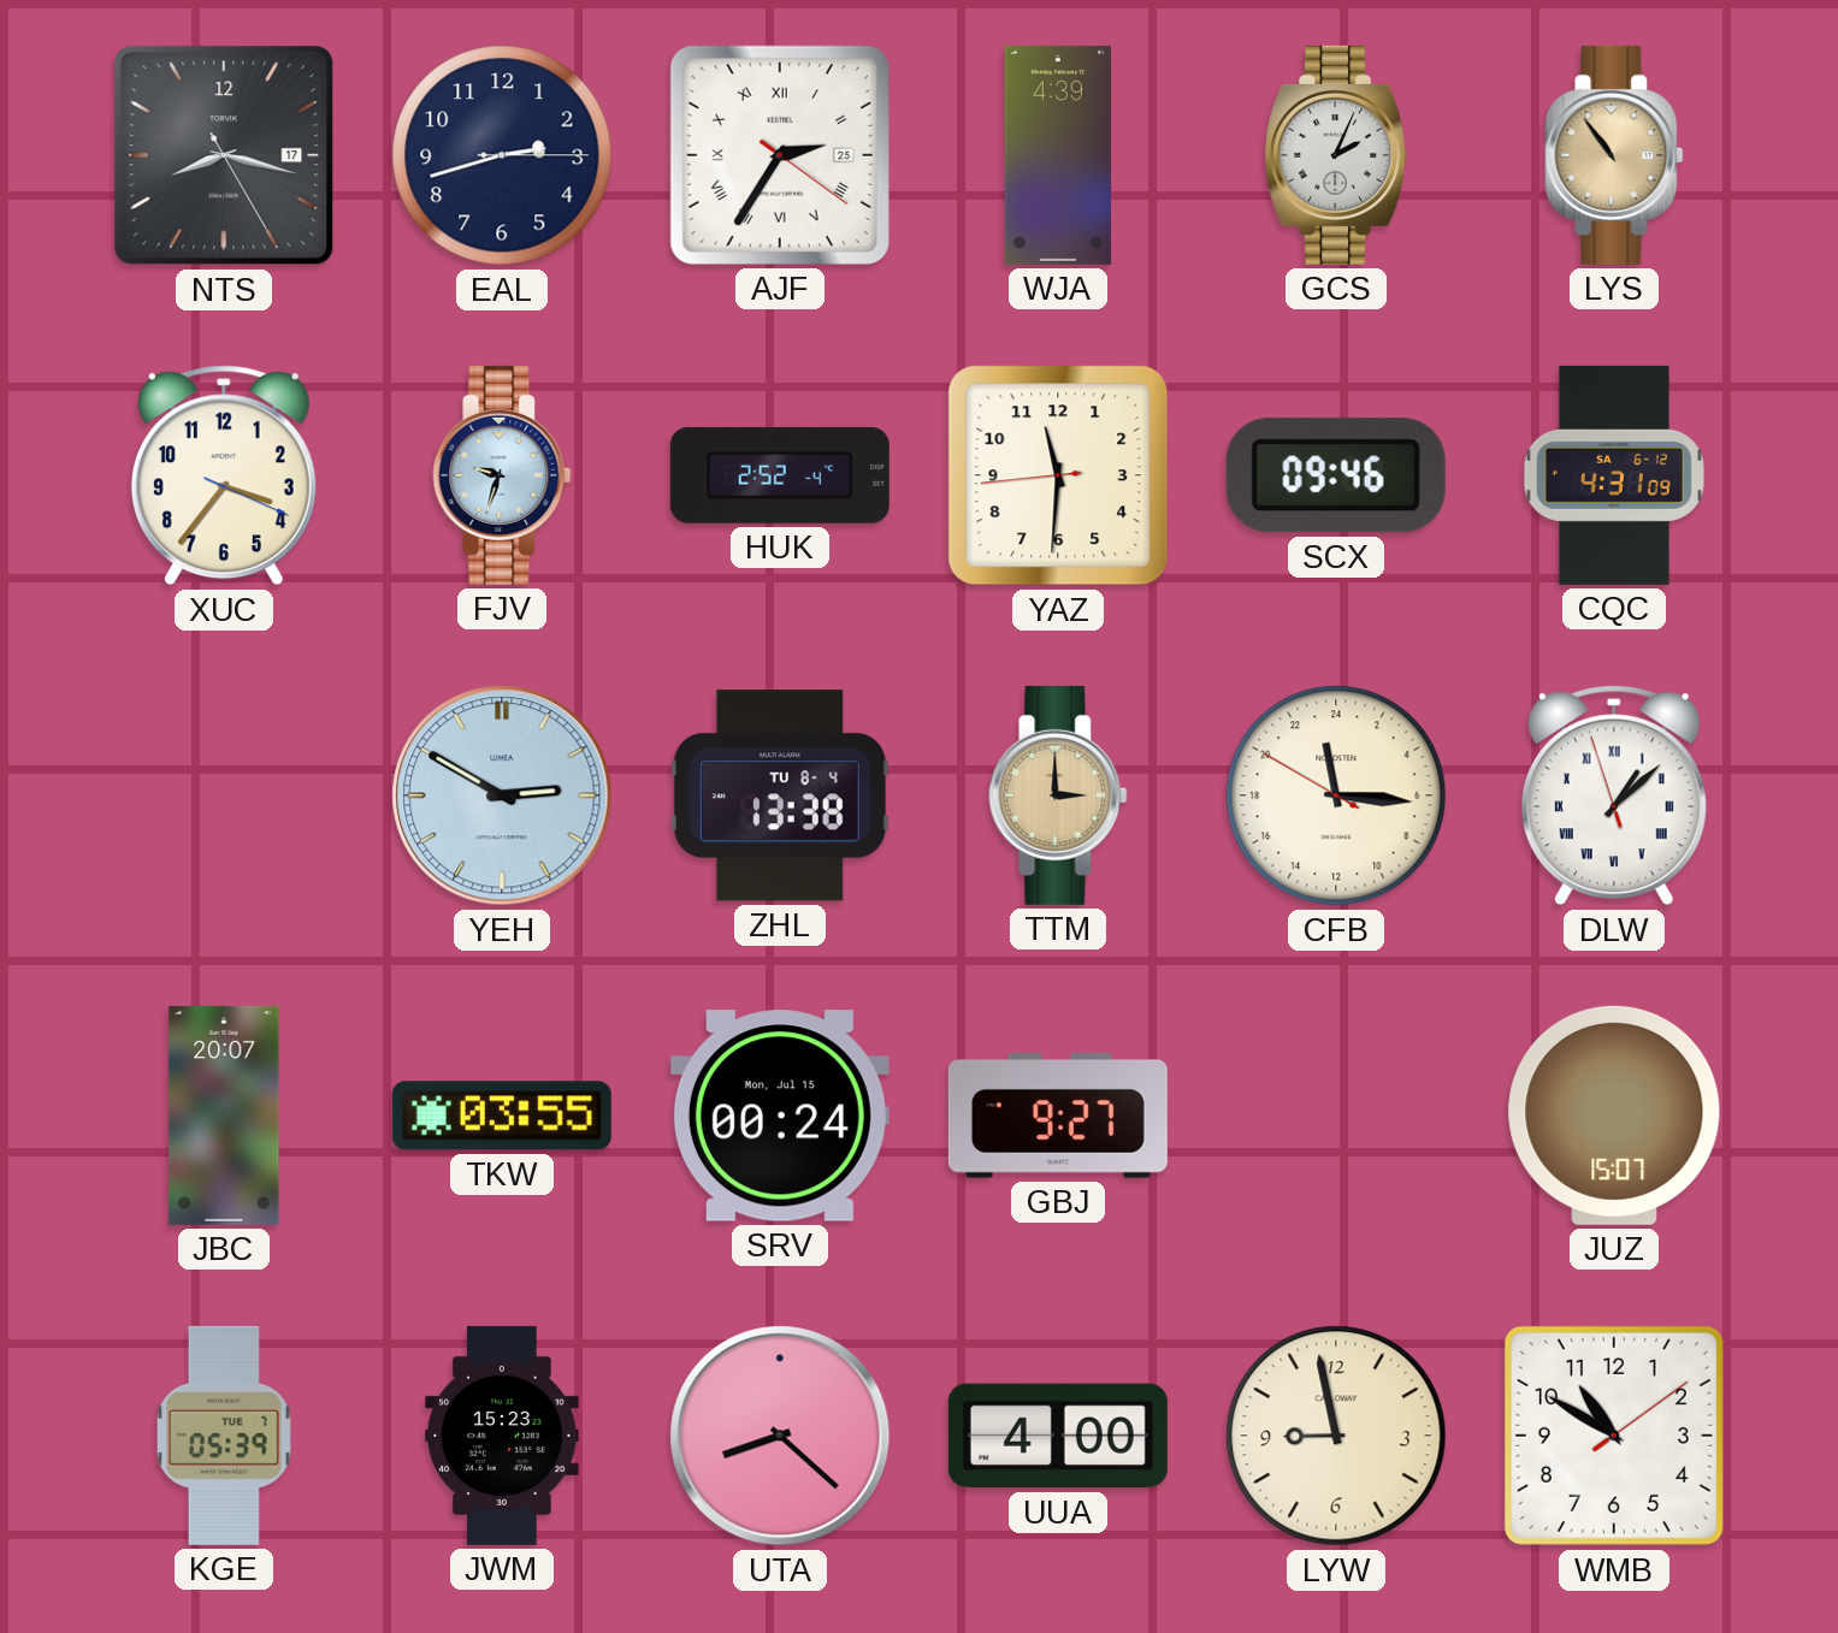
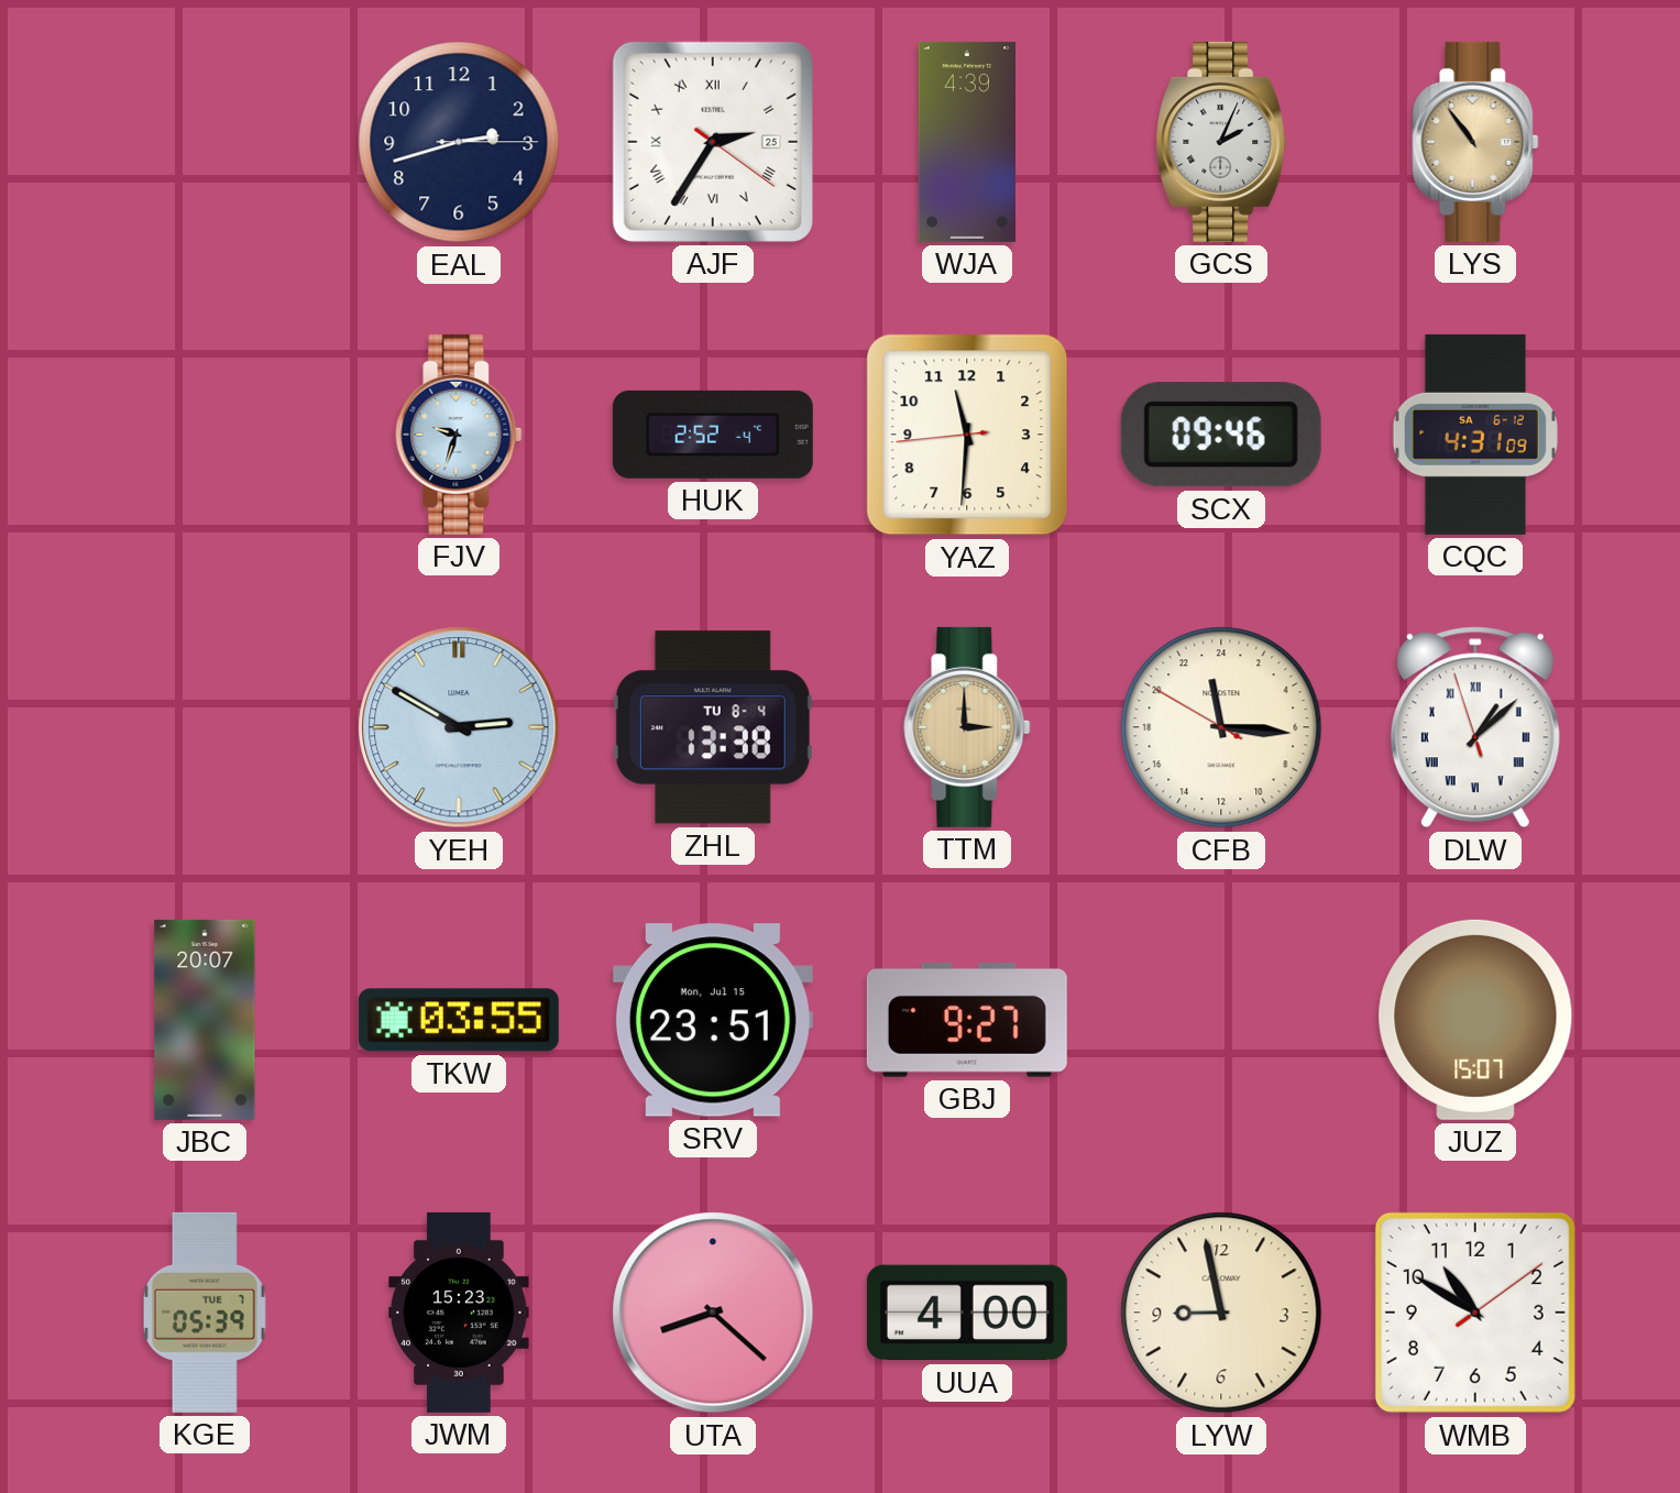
NTS: 8:17 -> none
XUC: 3:36 -> none
SRV: 00:24 -> 23:51
